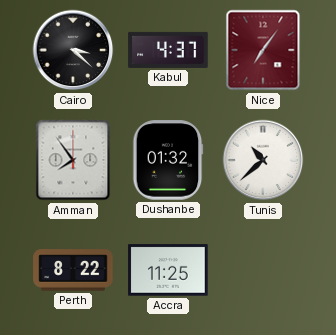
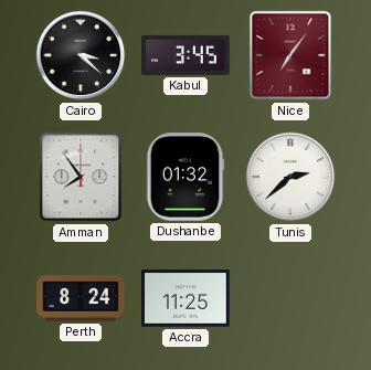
Kabul: 4:37 -> 3:45
Tunis: 10:38 -> 2:38
Perth: 8:22 -> 8:24
